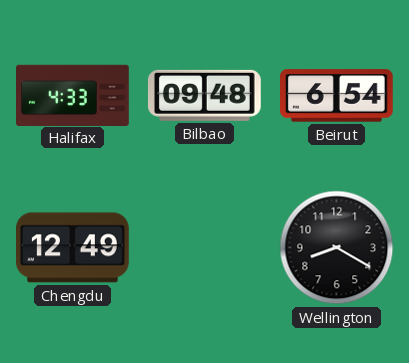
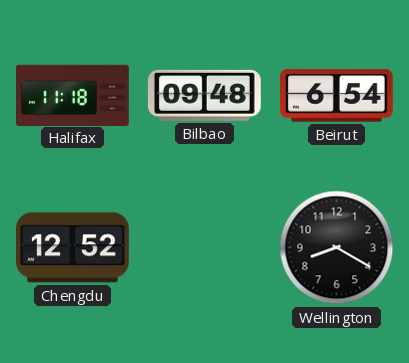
Halifax: 4:33 -> 11:18
Chengdu: 12:49 -> 12:52
